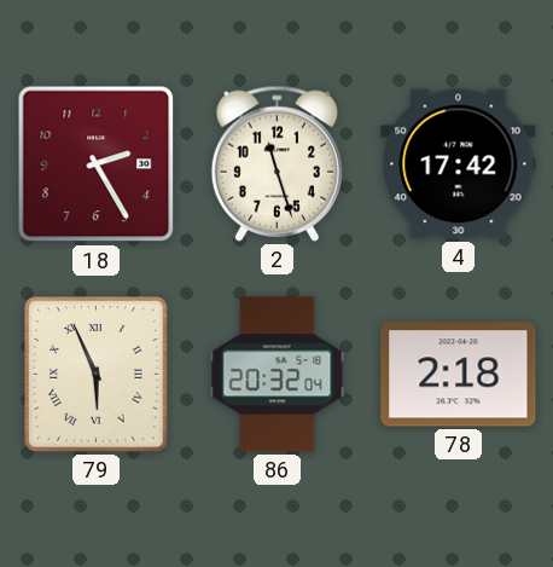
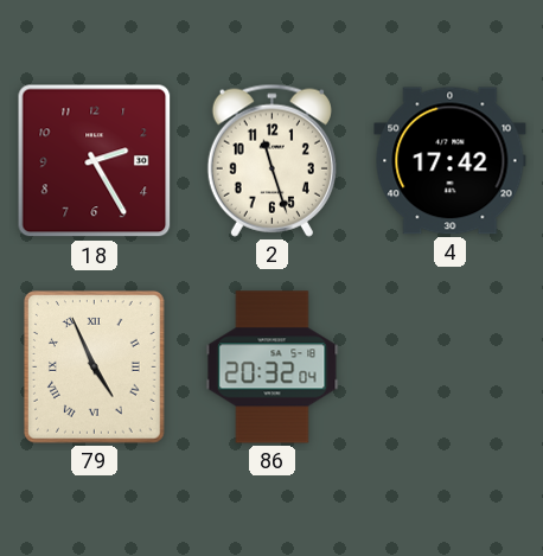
79: 5:56 -> 4:56
78: 2:18 -> none
